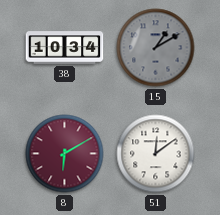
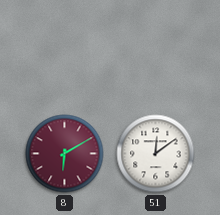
38: 10:34 -> none
15: 1:10 -> none
